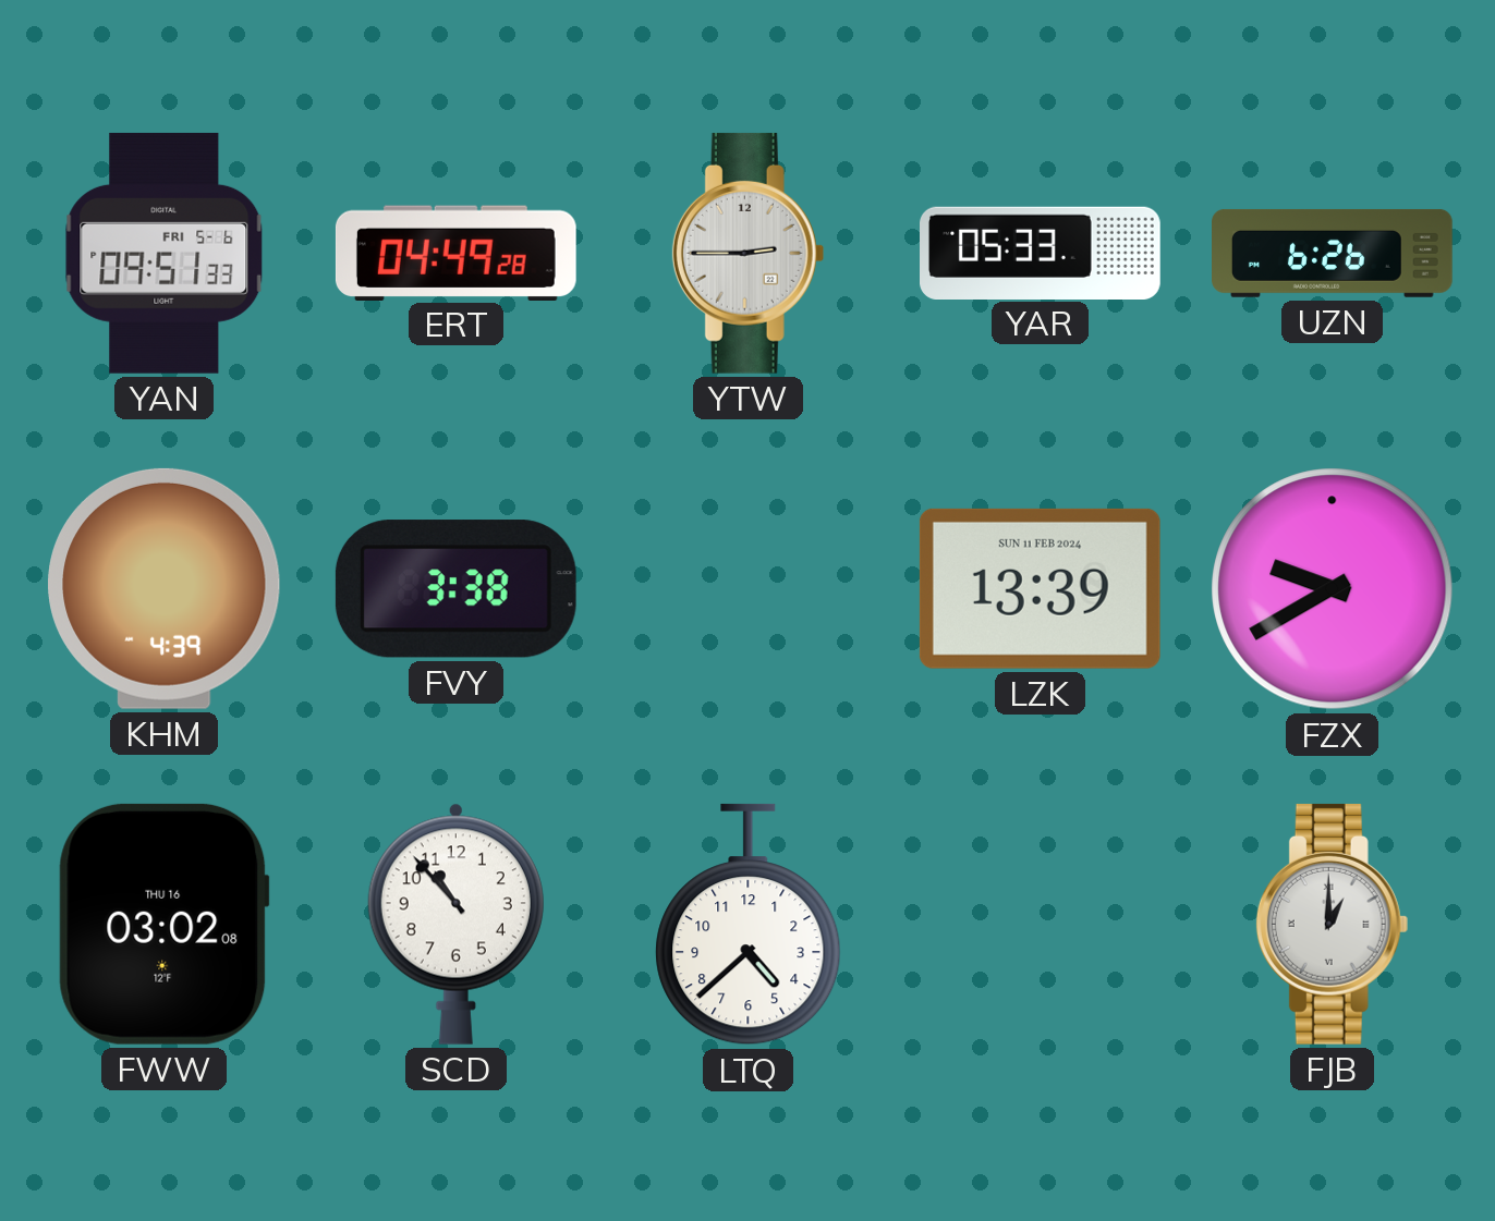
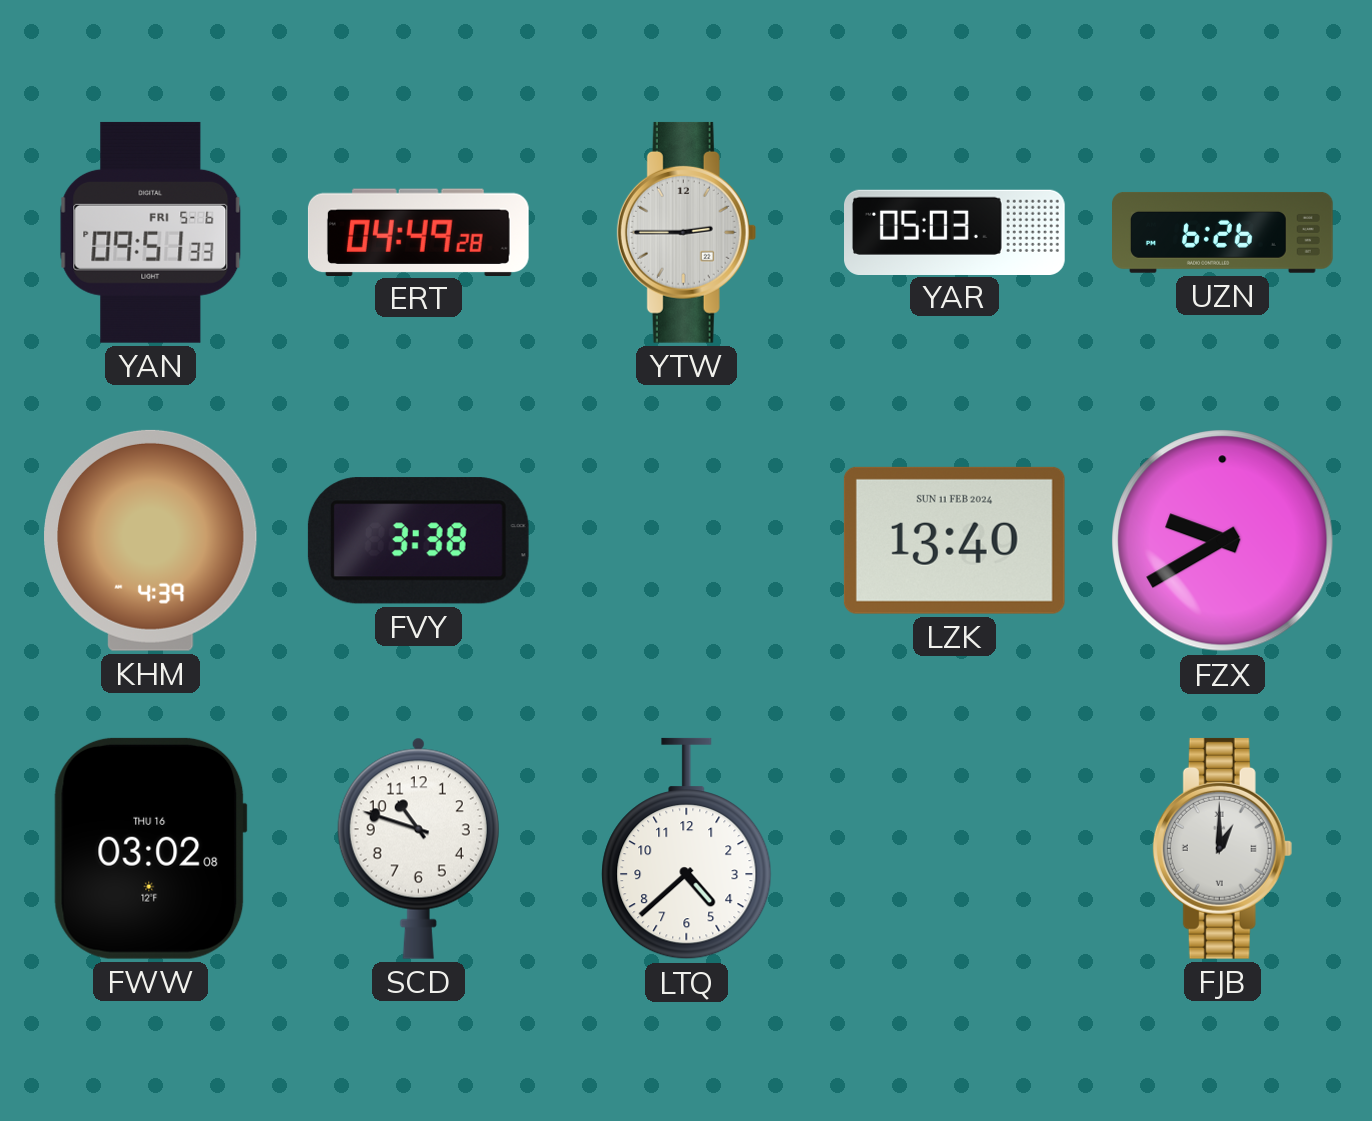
YAR: 05:33 -> 05:03
LZK: 13:39 -> 13:40
SCD: 10:53 -> 10:48
